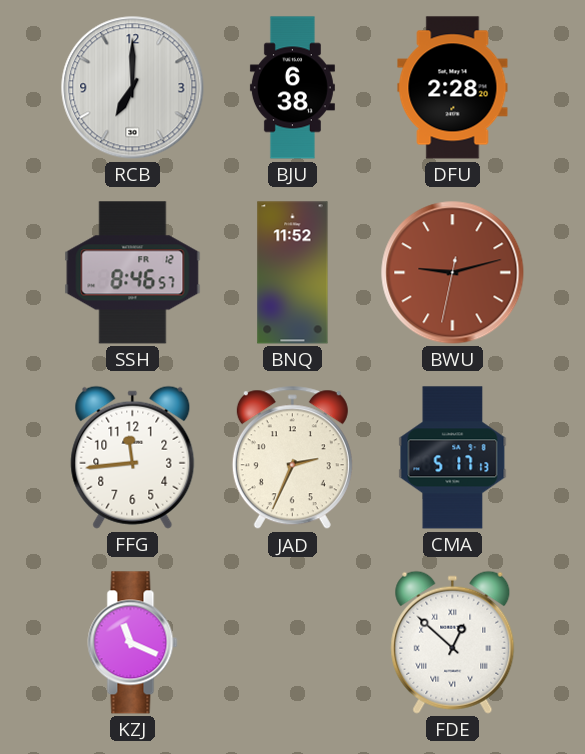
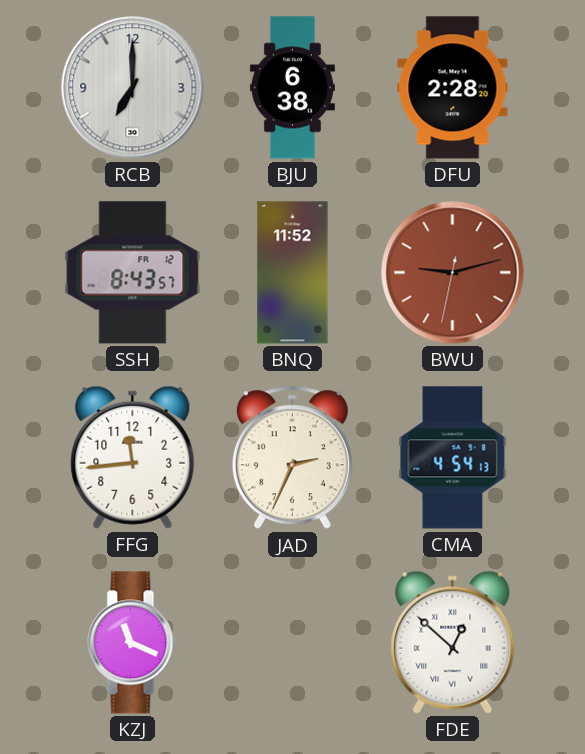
SSH: 8:46 -> 8:43
CMA: 5:17 -> 4:54
